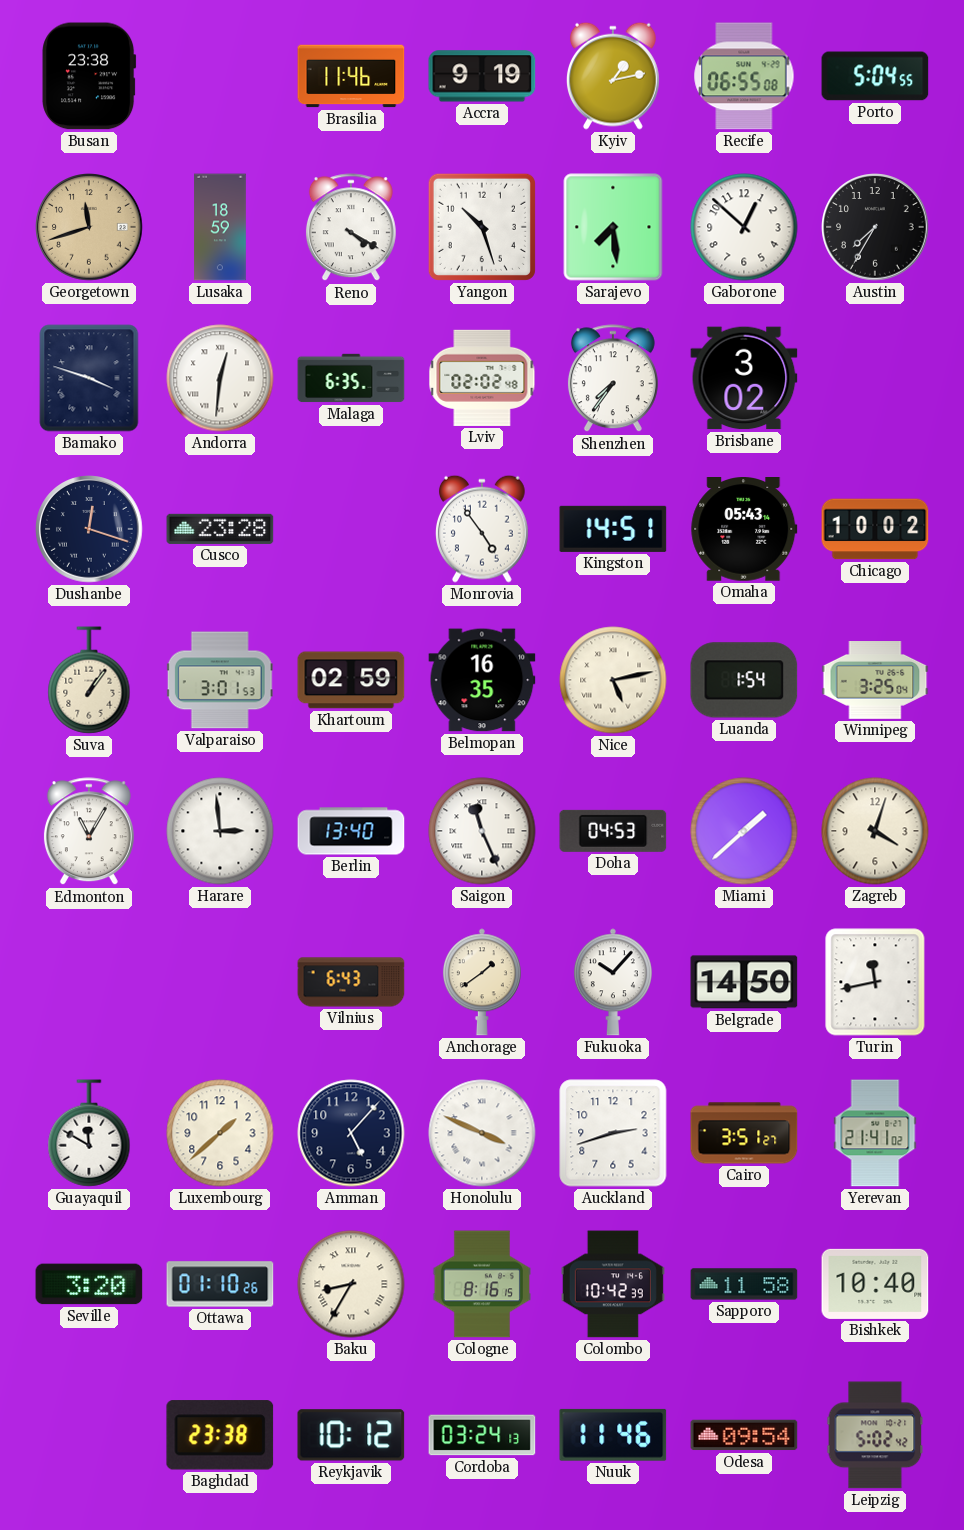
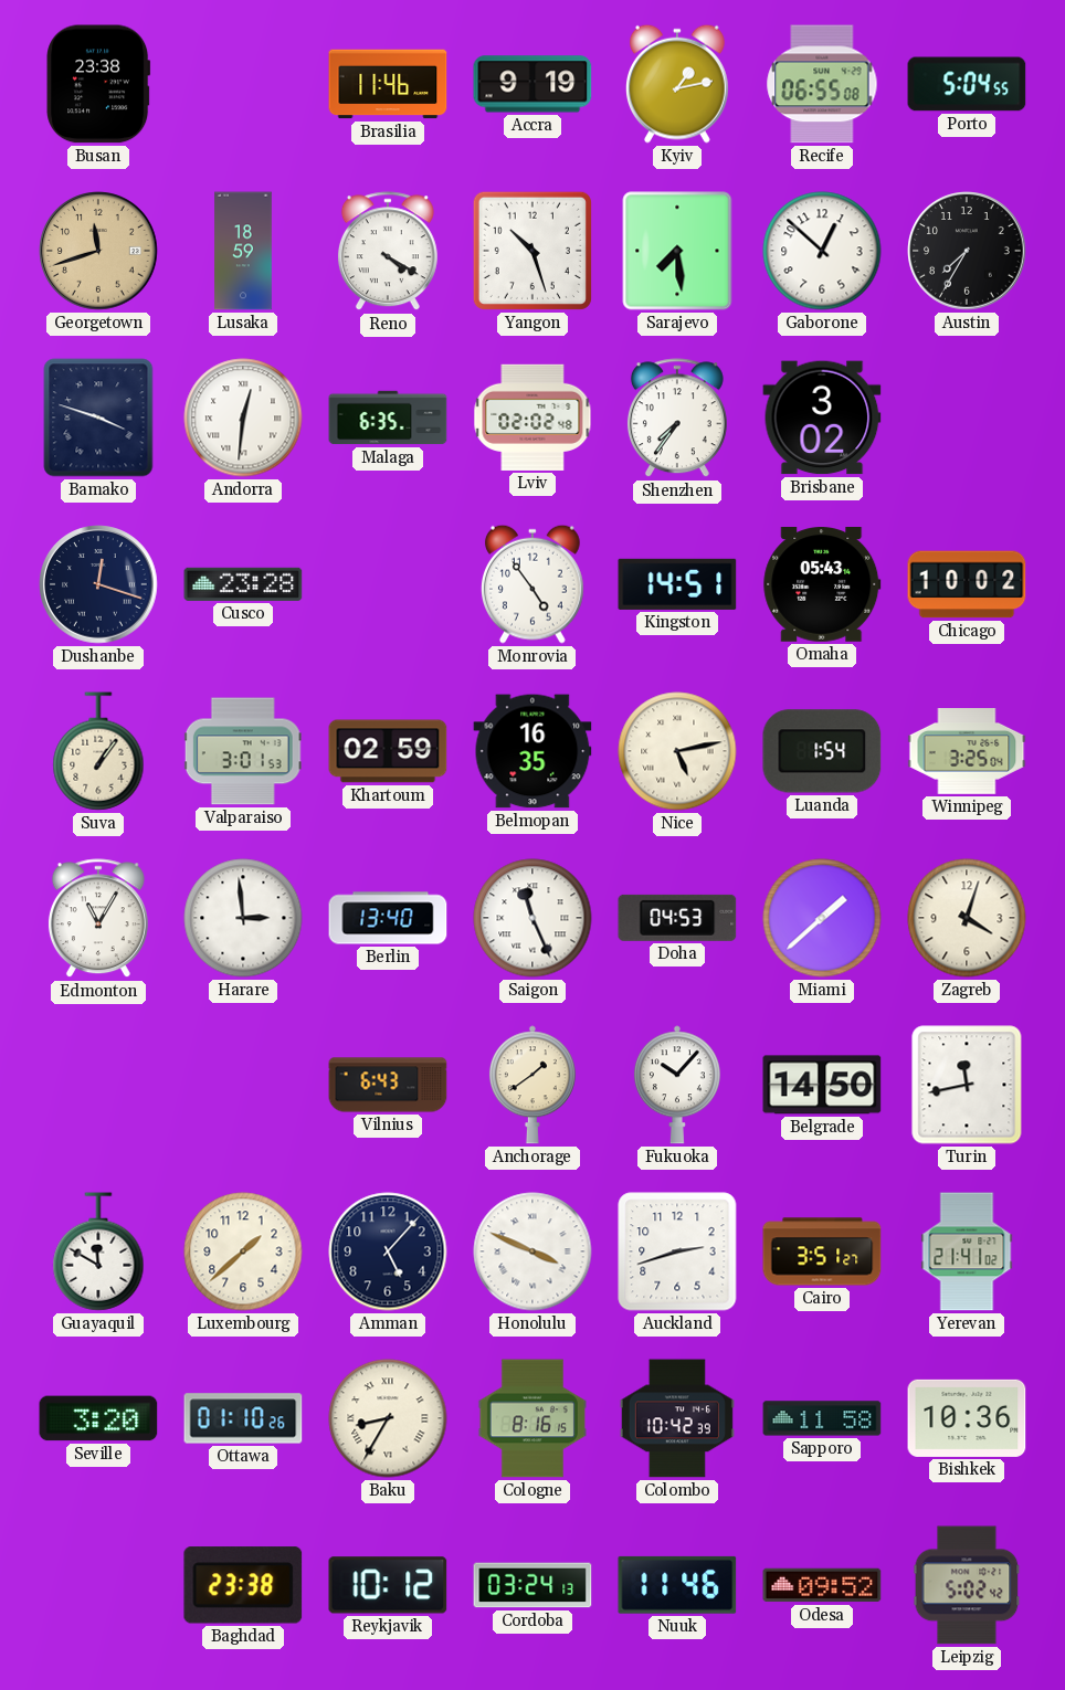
Bishkek: 10:40 -> 10:36
Odesa: 09:54 -> 09:52
